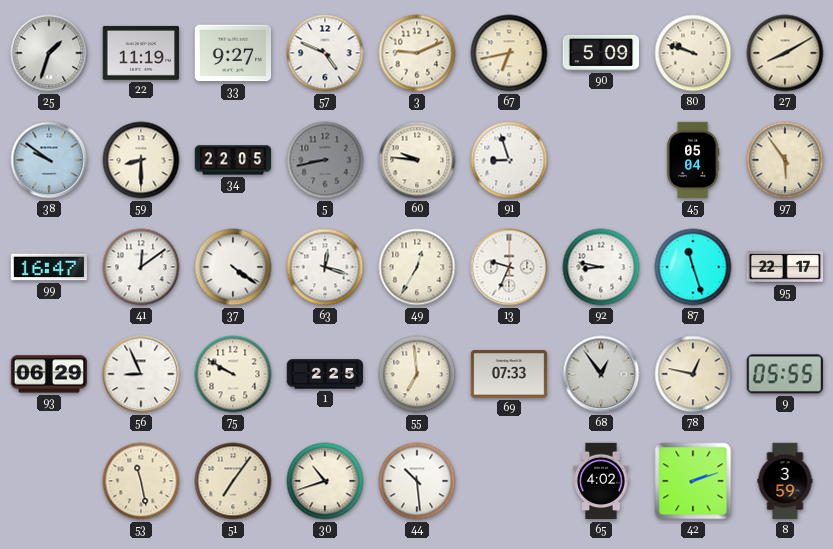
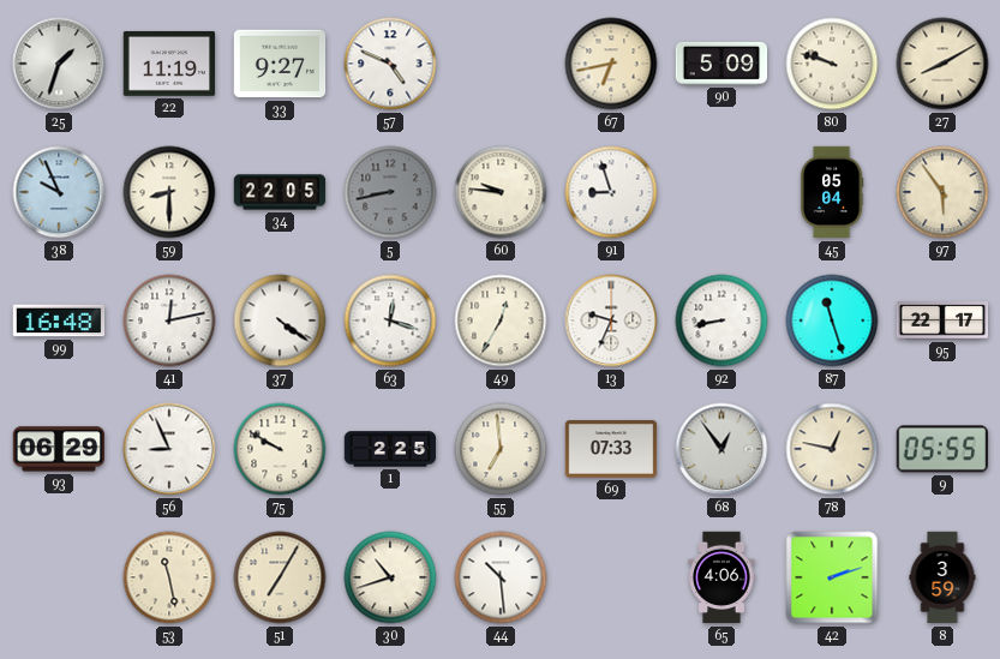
3: 9:11 -> none
38: 9:51 -> 9:56
99: 16:47 -> 16:48
41: 12:09 -> 12:13
92: 8:47 -> 8:43
51: 7:06 -> 7:05
65: 4:02 -> 4:06
